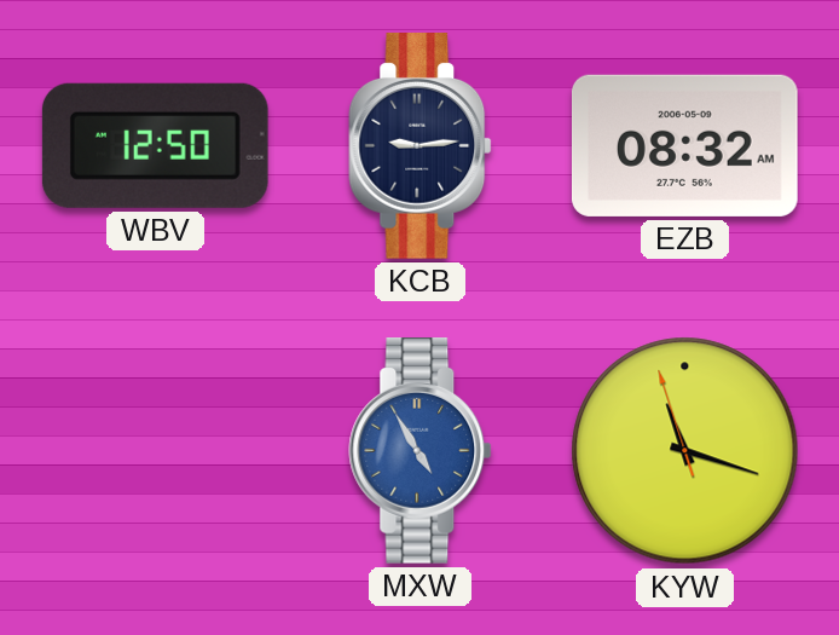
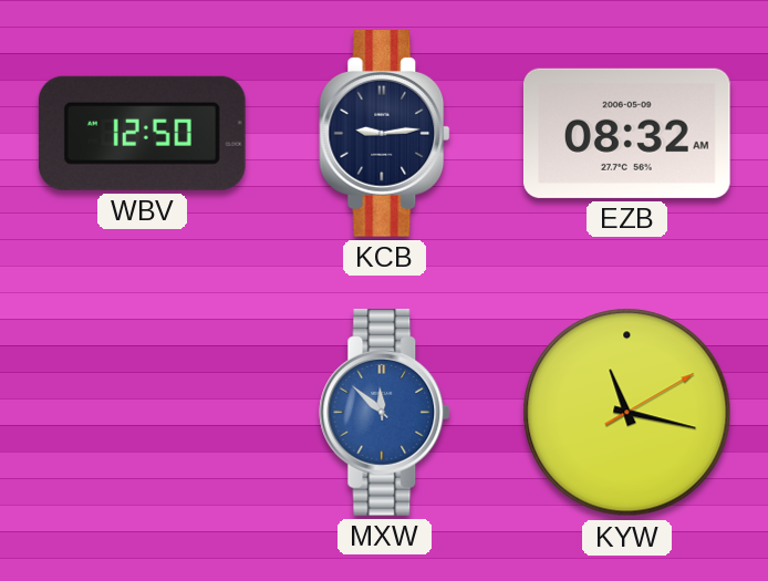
MXW: 4:55 -> 11:52
KYW: 11:17:57 -> 11:17:10
